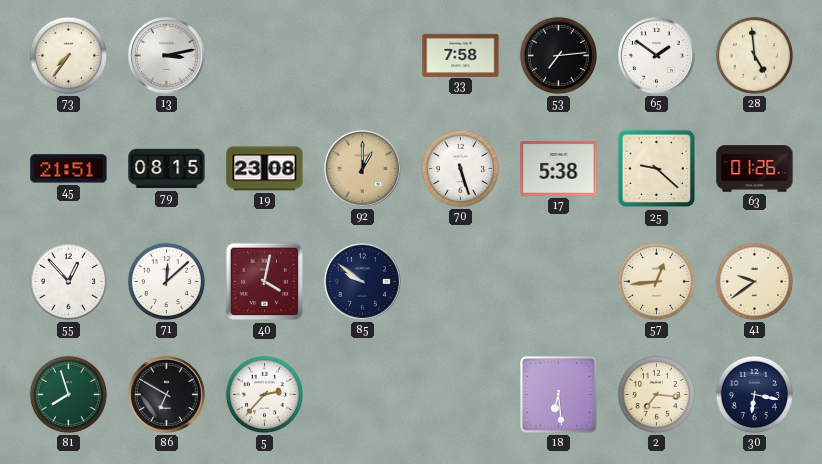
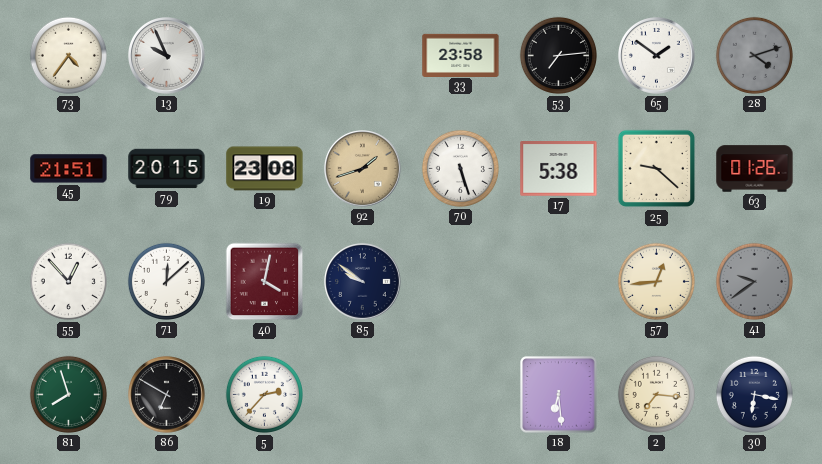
73: 7:36 -> 4:36
13: 3:13 -> 9:56
33: 7:58 -> 23:58
28: 4:59 -> 4:12
28 dial: cream -> grey
79: 08:15 -> 20:15
92: 1:00 -> 1:42
41 dial: cream -> grey
